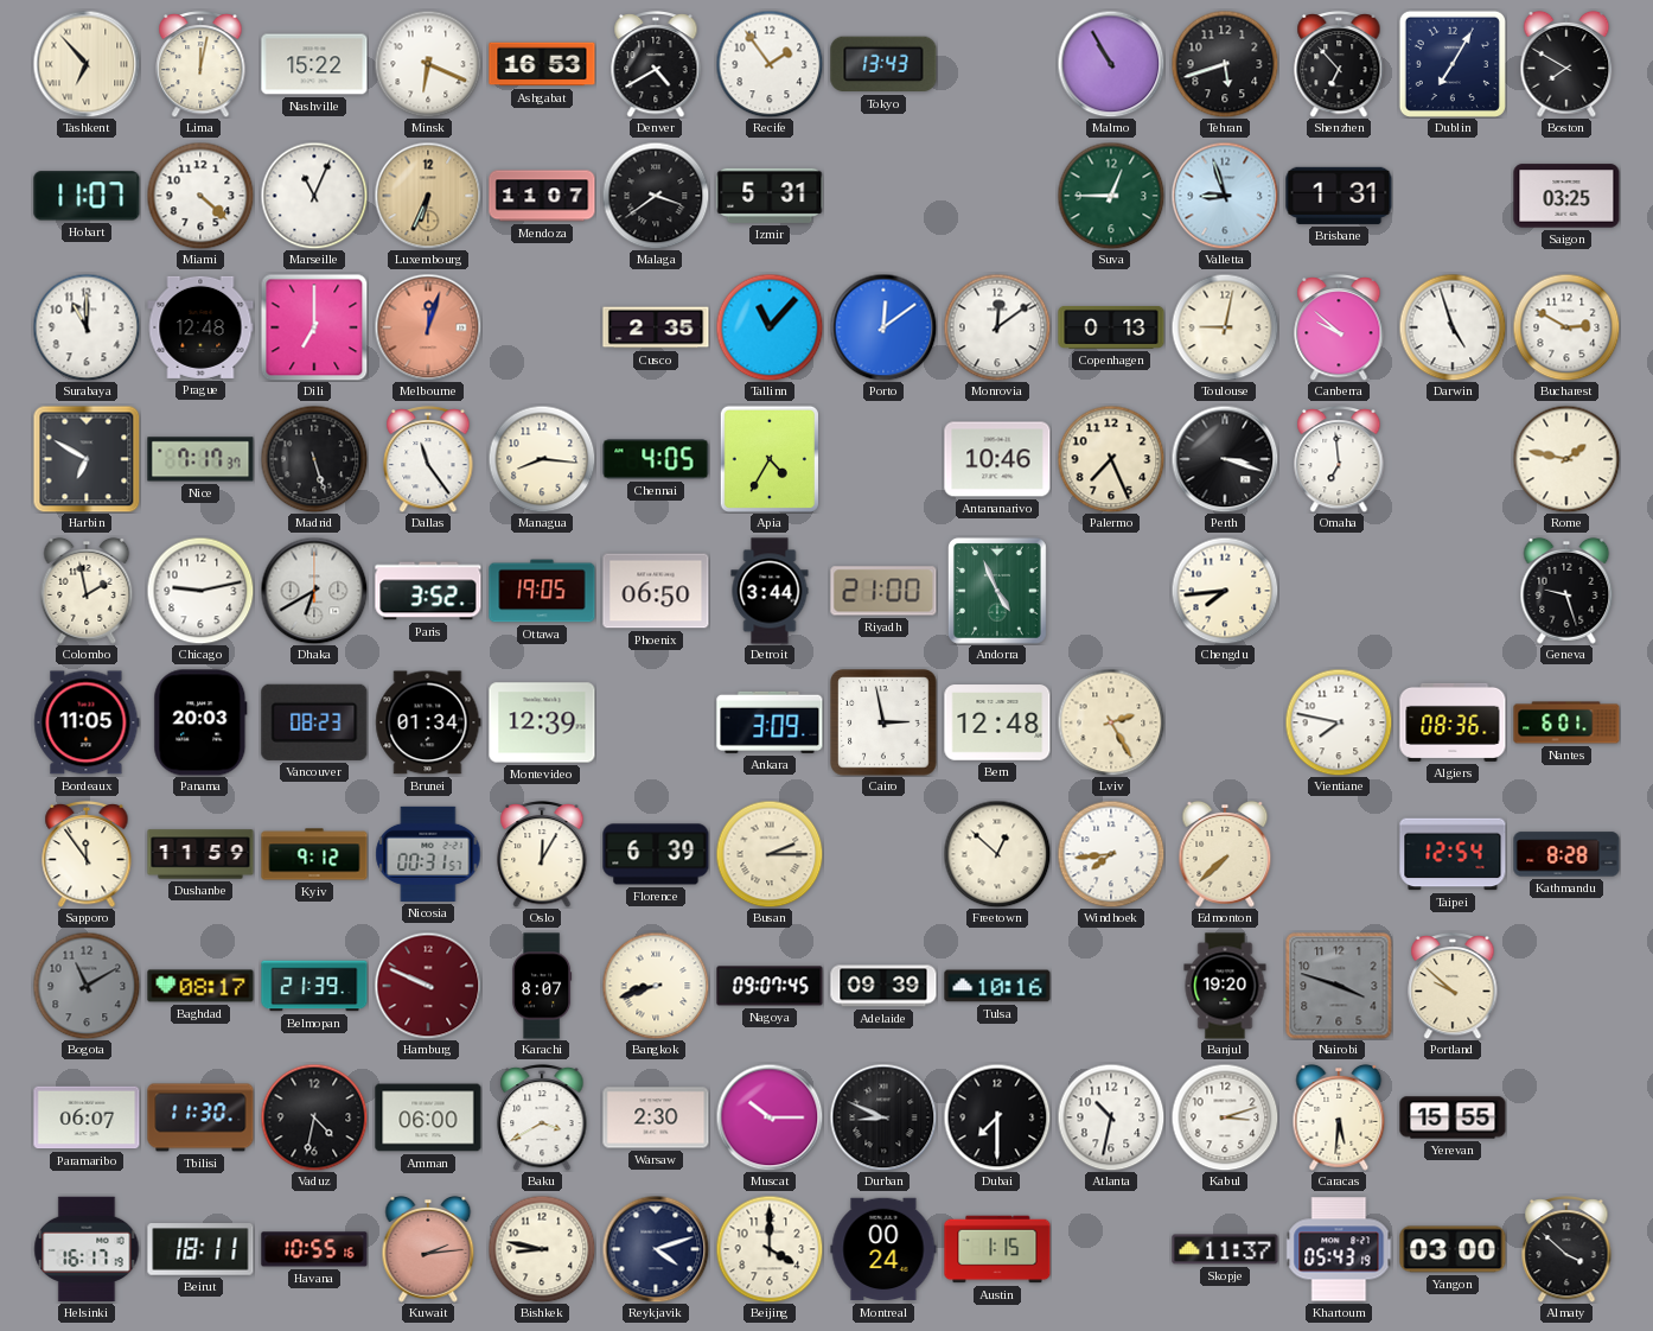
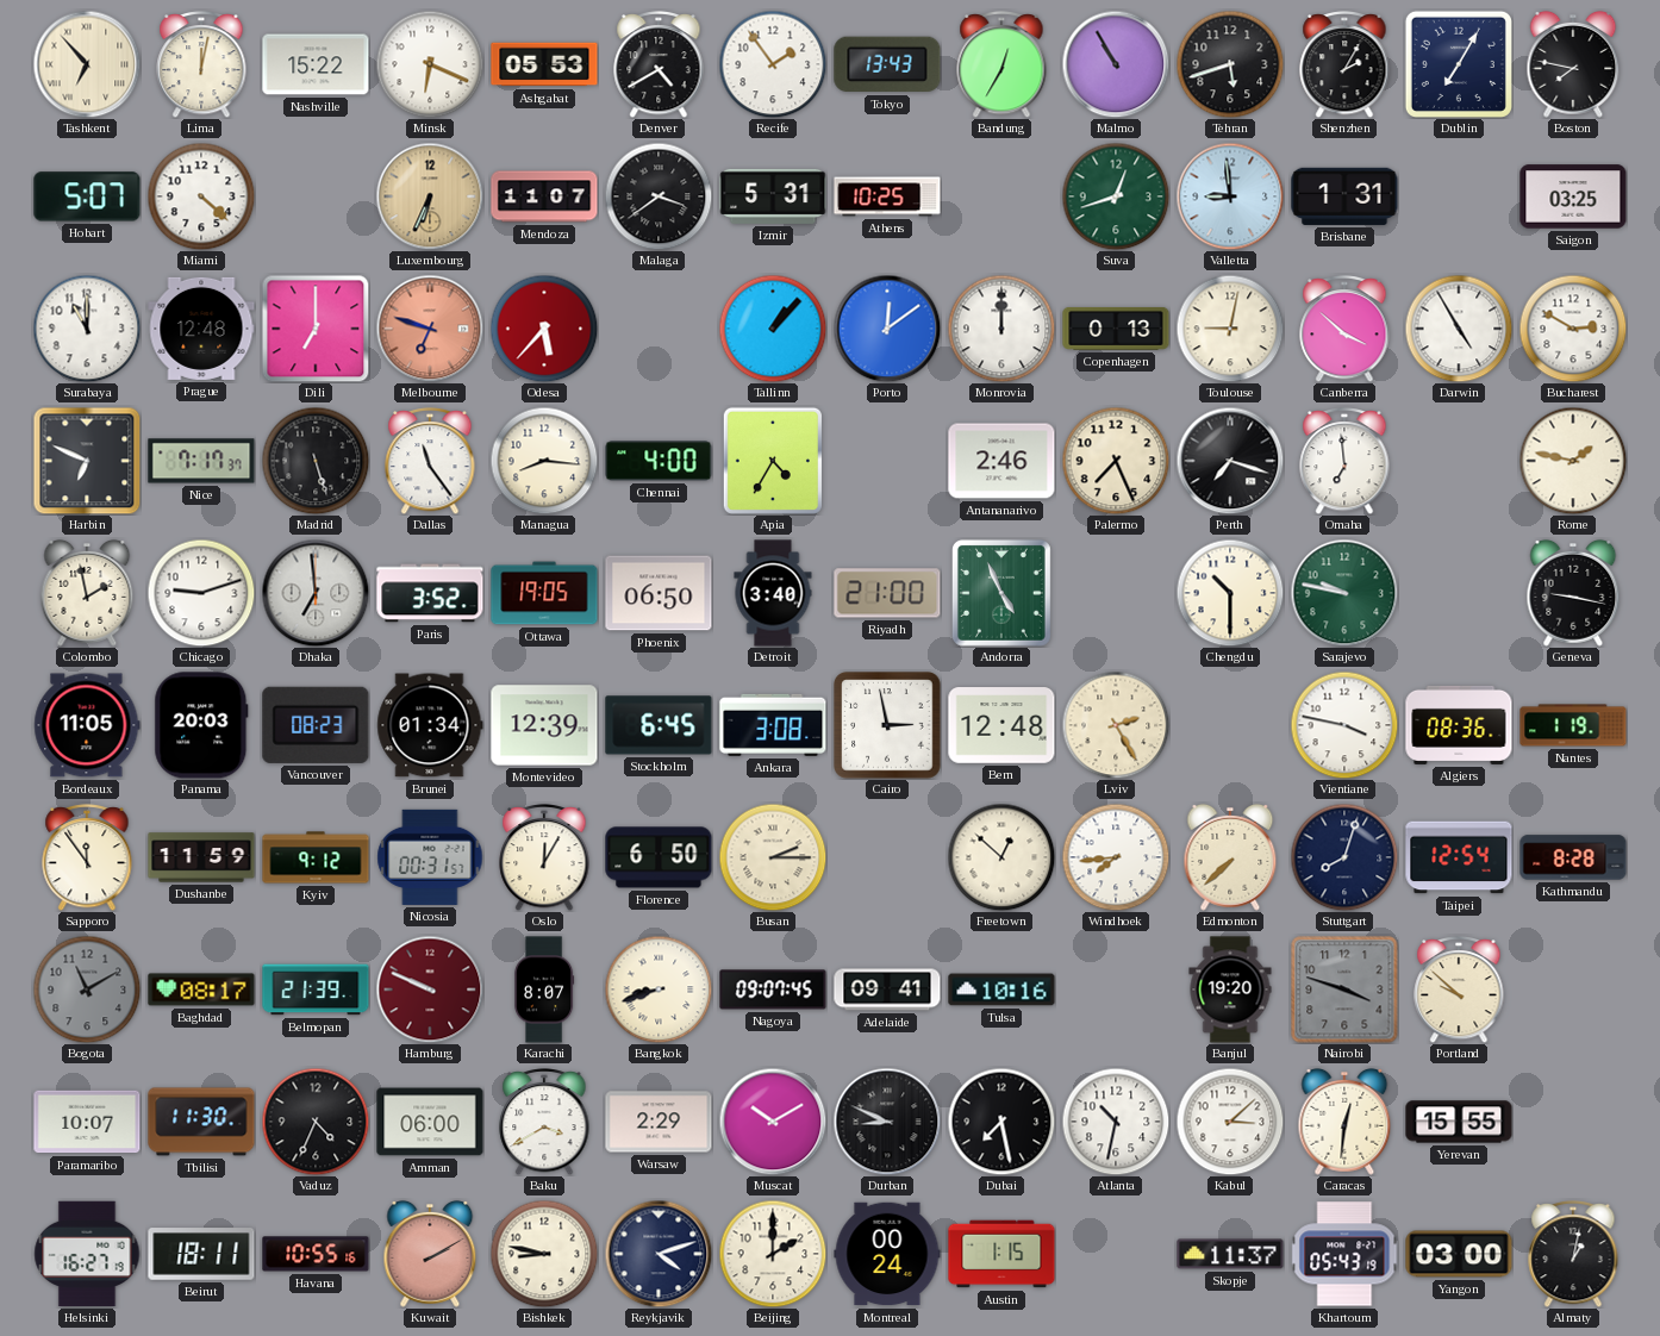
Ashgabat: 16:53 -> 05:53
Bandung: none -> 12:35
Shenzhen: 6:53 -> 2:05
Boston: 7:50 -> 7:47
Hobart: 11:07 -> 5:07
Marseille: 11:04 -> none
Athens: none -> 10:25
Suva: 12:45 -> 12:42
Valletta: 8:57 -> 8:59
Melbourne: 12:03 -> 6:48
Odesa: none -> 5:37
Cusco: 2:35 -> none
Tallinn: 11:07 -> 1:07
Monrovia: 12:09 -> 12:00
Canberra: 9:52 -> 3:52
Darwin: 4:57 -> 4:55
Harbin: 6:50 -> 6:49
Chennai: 4:05 -> 4:00
Antananarivo: 10:46 -> 2:46
Perth: 3:18 -> 7:18
Chicago: 9:13 -> 9:12
Dhaka: 6:40 -> 6:59
Detroit: 3:44 -> 3:40
Chengdu: 7:44 -> 10:30
Sarajevo: none -> 9:47
Geneva: 9:27 -> 9:17
Stockholm: none -> 6:45
Ankara: 3:09 -> 3:08
Vientiane: 7:47 -> 3:47
Nantes: 6:01 -> 1:19
Florence: 6:39 -> 6:50
Stuttgart: none -> 8:03
Adelaide: 09:39 -> 09:41
Paramaribo: 06:07 -> 10:07
Vaduz: 4:32 -> 4:34
Warsaw: 2:30 -> 2:29
Muscat: 10:15 -> 10:10
Dubai: 7:30 -> 7:28
Kabul: 3:12 -> 3:08
Caracas: 5:31 -> 12:31
Helsinki: 16:17 -> 16:27
Kuwait: 2:14 -> 2:10
Beijing: 4:00 -> 2:00
Almaty: 3:52 -> 1:02
